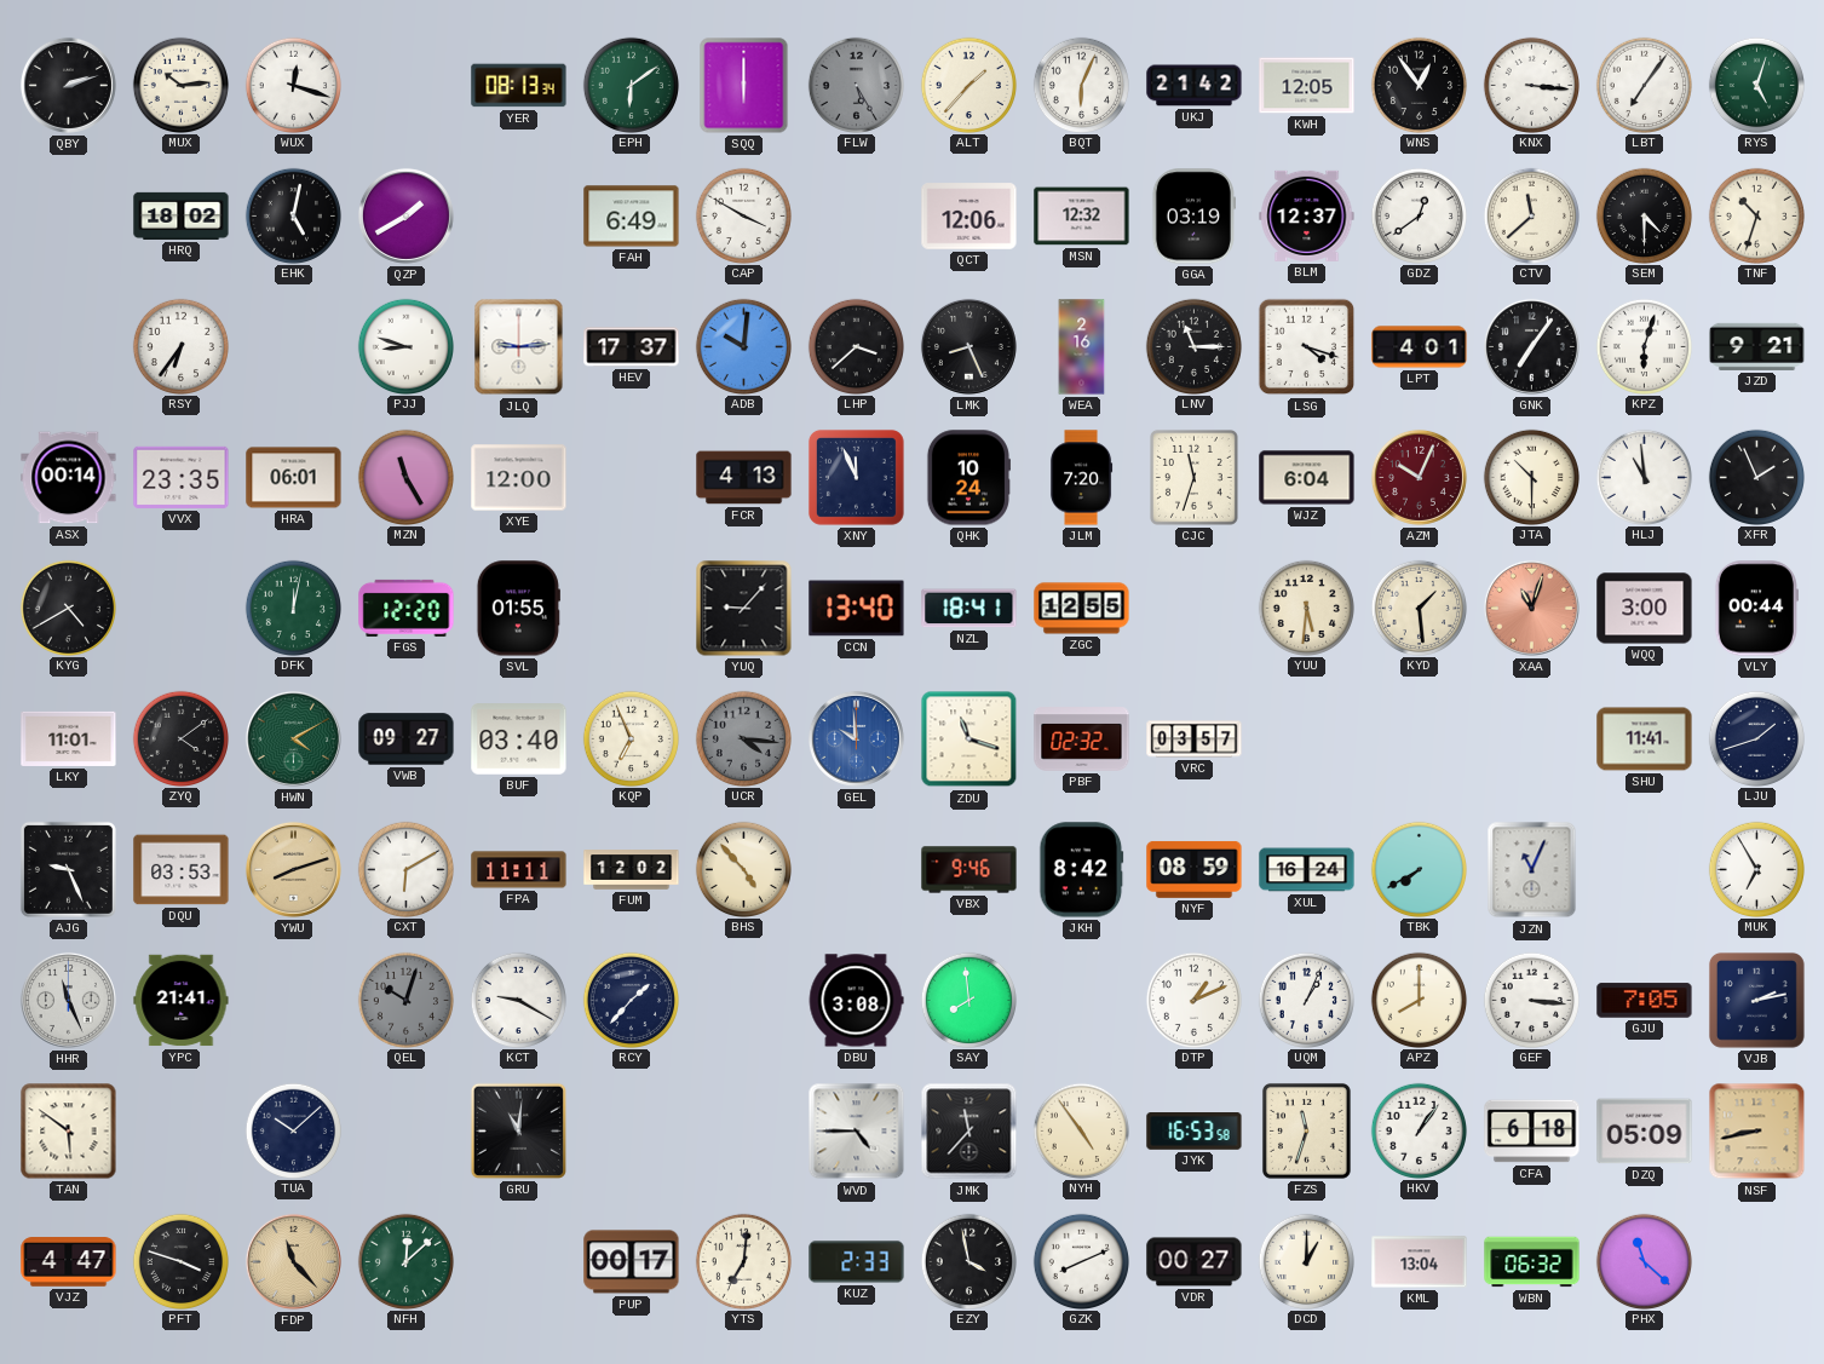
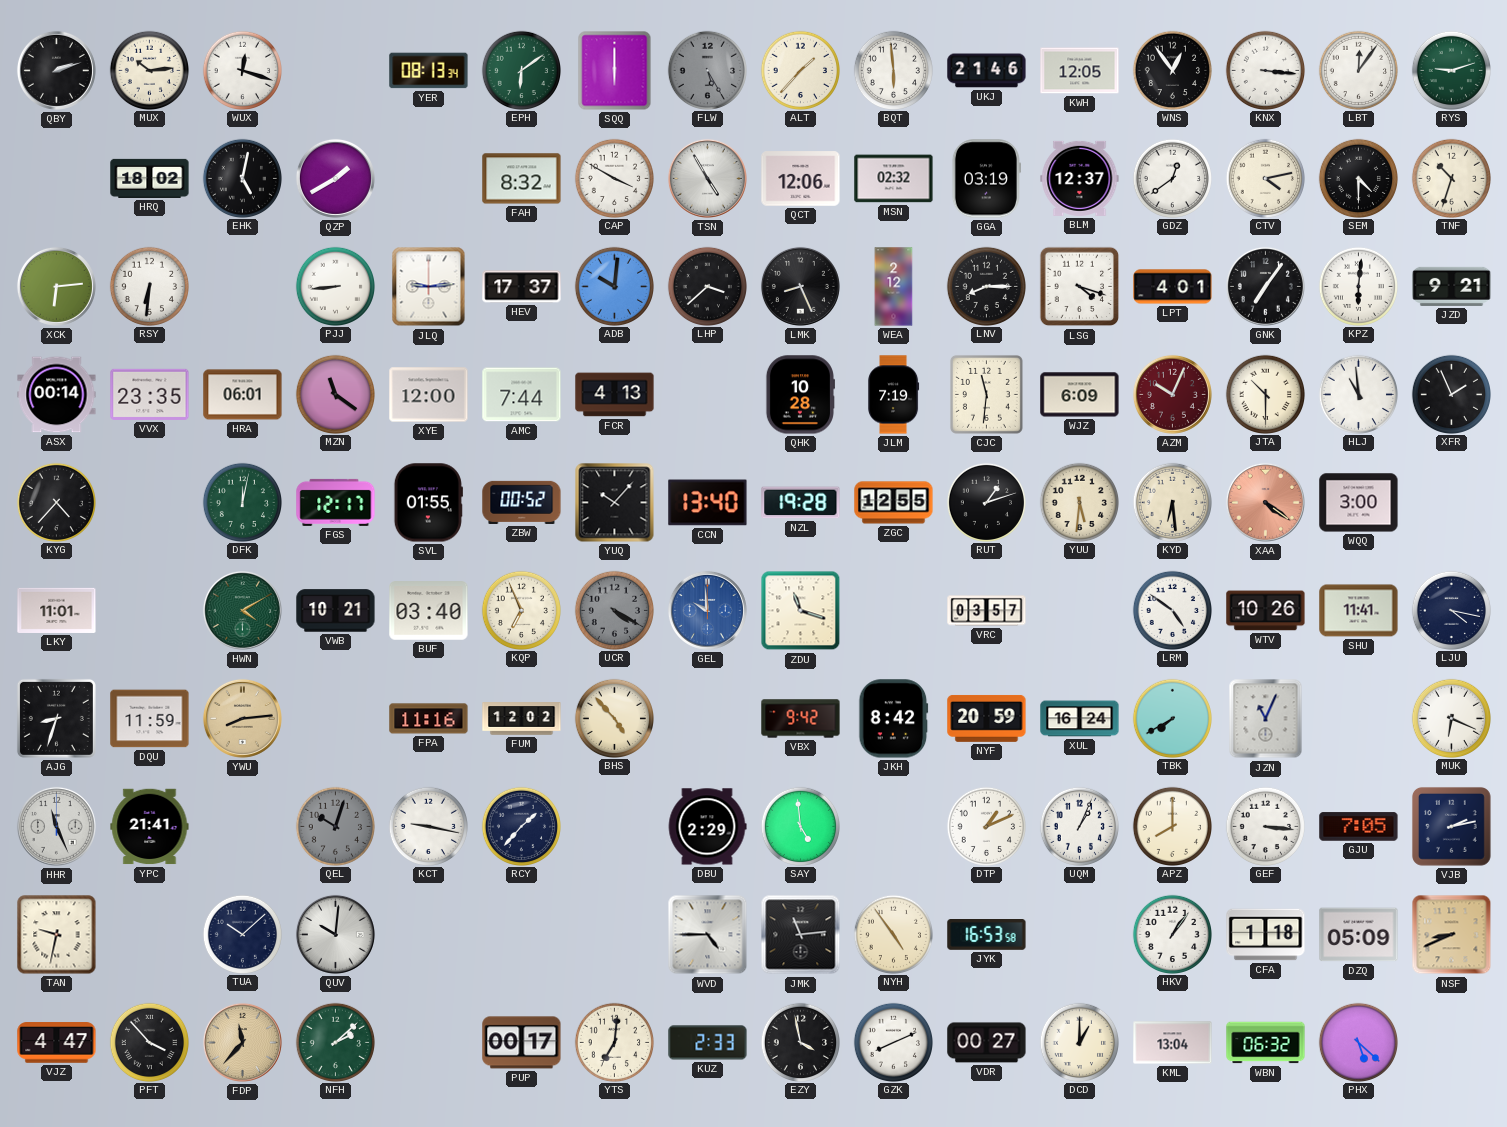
BQT: 6:04 -> 5:59
UKJ: 21:42 -> 21:46
LBT: 7:06 -> 12:06
RYS: 5:03 -> 9:12
FAH: 6:49 -> 8:32
TSN: none -> 4:55
MSN: 12:32 -> 02:32
CTV: 11:38 -> 4:13
XCK: none -> 6:14
RSY: 6:36 -> 6:31
PJJ: 8:48 -> 8:44
WEA: 2:16 -> 2:12
LNV: 11:15 -> 8:15
KPZ: 6:03 -> 6:01
MZN: 11:25 -> 11:21
AMC: none -> 7:44
XNY: 11:56 -> none
QHK: 10:24 -> 10:28
JLM: 7:20 -> 7:19
CJC: 11:33 -> 11:31
WJZ: 6:04 -> 6:09
KYG: 4:40 -> 4:37
FGS: 12:20 -> 12:17
ZBW: none -> 00:52
YUQ: 9:07 -> 10:07
NZL: 18:41 -> 19:28
RUT: none -> 1:12
KYD: 1:29 -> 6:29
XAA: 11:03 -> 4:21
VLY: 00:44 -> none
ZYQ: 4:09 -> none
VWB: 09:27 -> 10:21
UCR: 4:16 -> 4:20
PBF: 02:32 -> none
LRM: none -> 4:51
WTV: none -> 10:26
LJU: 1:42 -> 4:17
AJG: 9:26 -> 8:33
DQU: 03:53 -> 11:59
YWU: 8:12 -> 8:14
CXT: 6:10 -> none
FPA: 11:11 -> 11:16
VBX: 9:46 -> 9:42
NYF: 08:59 -> 20:59
MUK: 6:55 -> 6:19
KCT: 9:20 -> 9:17
DBU: 3:08 -> 2:29
SAY: 7:59 -> 4:59
TAN: 5:51 -> 9:32
QUV: none -> 10:01
GRU: 11:01 -> none
JMK: 11:37 -> 11:14
FZS: 11:33 -> none
CFA: 6:18 -> 1:18
NSF: 8:43 -> 8:41
PFT: 3:48 -> 3:53
FDP: 11:23 -> 11:37
NFH: 12:08 -> 2:08
PHX: 11:22 -> 5:22
